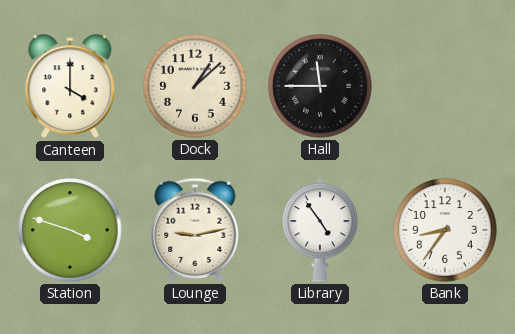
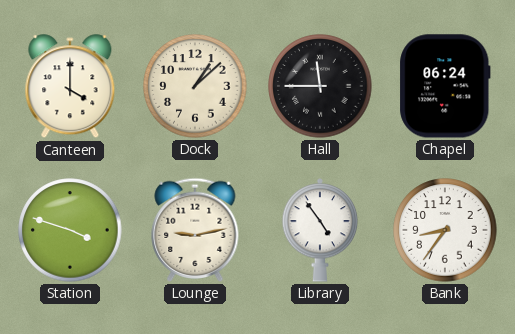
Chapel: none -> 06:24
